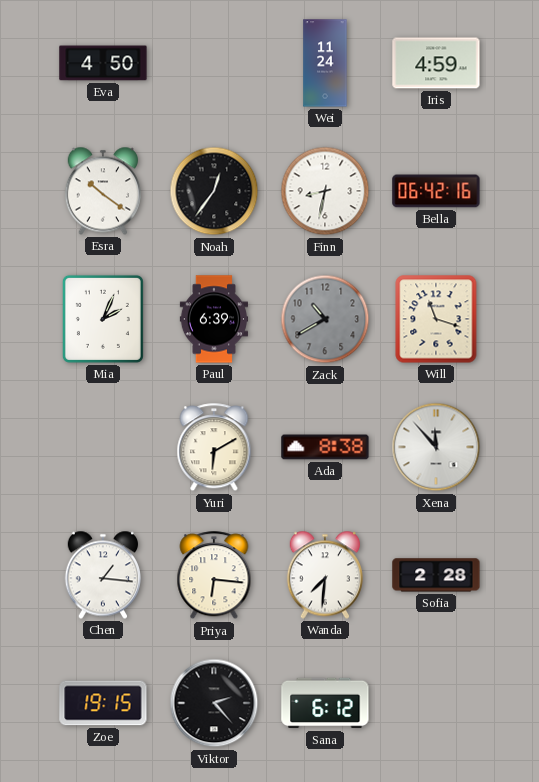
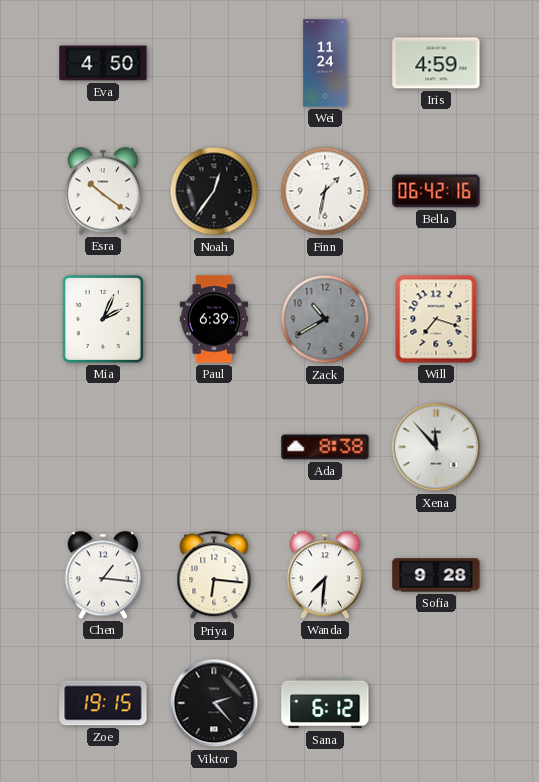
Finn: 8:32 -> 1:32
Will: 11:18 -> 7:18
Yuri: 6:10 -> none
Sofia: 2:28 -> 9:28
